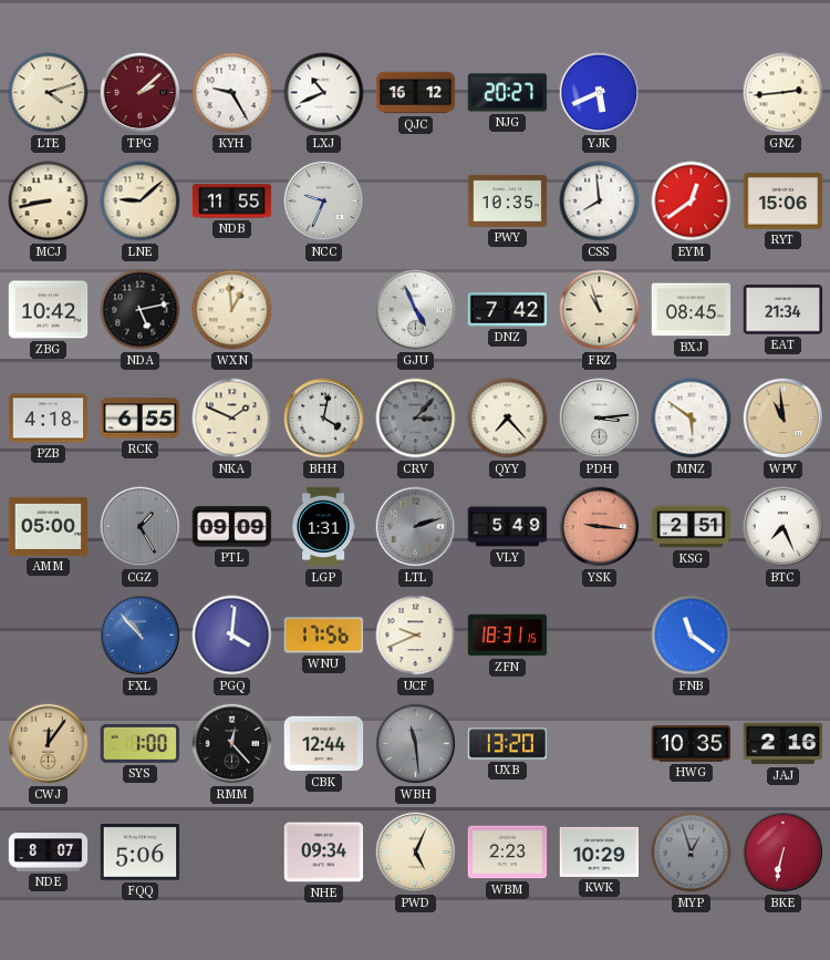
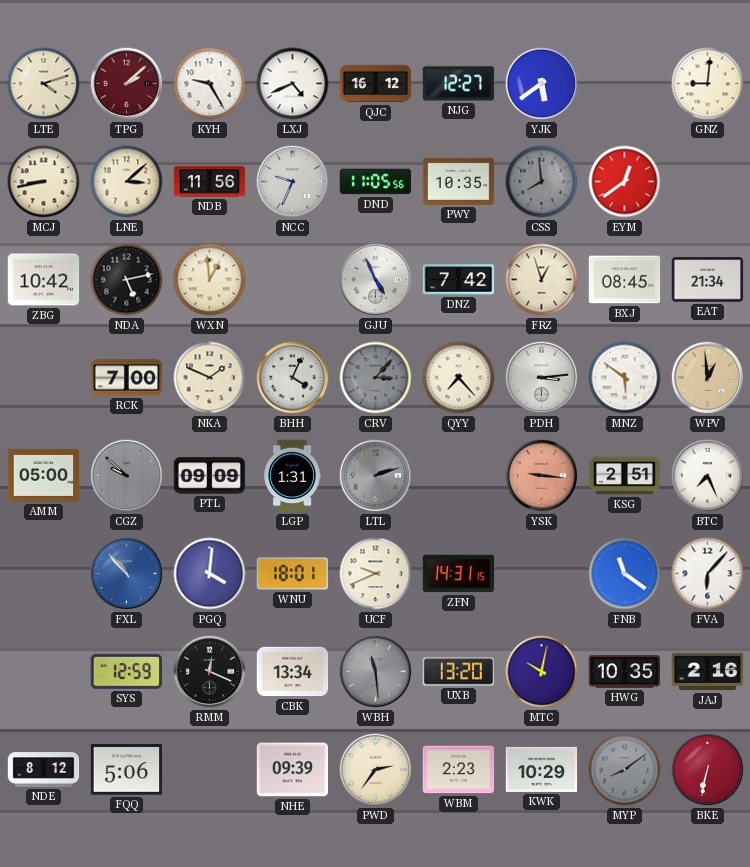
LXJ: 10:41 -> 4:41
NJG: 20:27 -> 12:27
YJK: 5:41 -> 5:39
GNZ: 2:44 -> 9:01
LNE: 9:08 -> 3:08
NDB: 11:55 -> 11:56
DND: none -> 11:05
CSS dial: white -> grey
RYT: 15:06 -> none
FRZ: 10:57 -> 12:57
PZB: 4:18 -> none
RCK: 6:55 -> 7:00
BHH: 4:02 -> 4:04
WPV: 10:59 -> 12:59
CGZ: 1:25 -> 9:52
VLY: 5:49 -> none
WNU: 17:56 -> 18:01
ZFN: 18:31 -> 14:31
FVA: none -> 6:07
CWJ: 12:06 -> none
SYS: 1:00 -> 12:59
RMM: 12:23 -> 12:19
CBK: 12:44 -> 13:34
MTC: none -> 10:02
NDE: 8:07 -> 8:12
NHE: 09:34 -> 09:39
PWD: 5:04 -> 2:36
MYP: 12:57 -> 8:09
